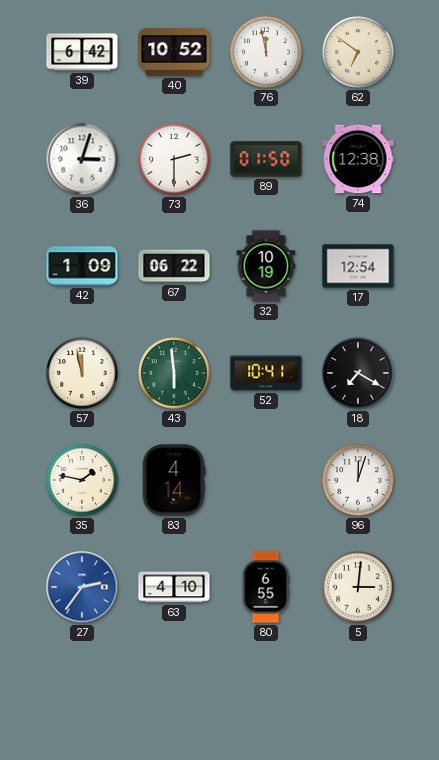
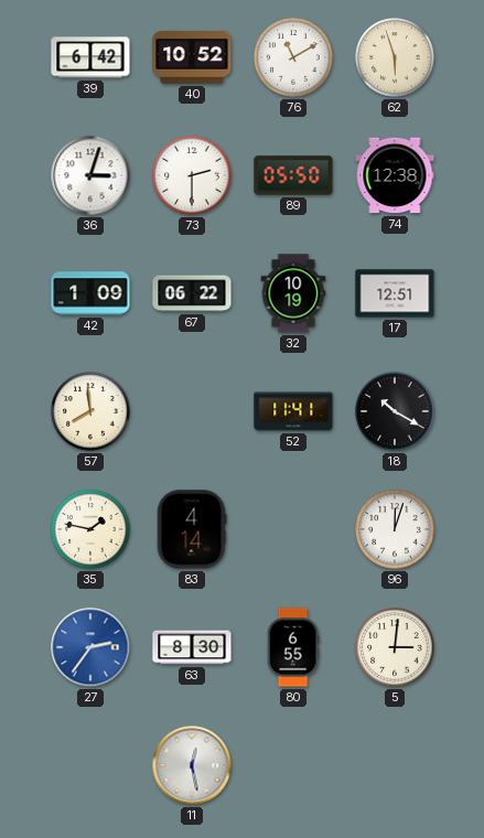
76: 11:58 -> 11:10
62: 6:51 -> 5:57
89: 01:50 -> 05:50
17: 12:54 -> 12:51
57: 11:58 -> 7:59
43: 5:59 -> none
52: 10:41 -> 11:41
18: 7:20 -> 10:20
63: 4:10 -> 8:30
11: none -> 12:28
